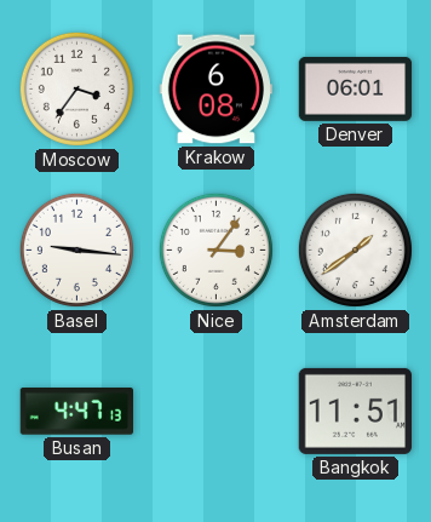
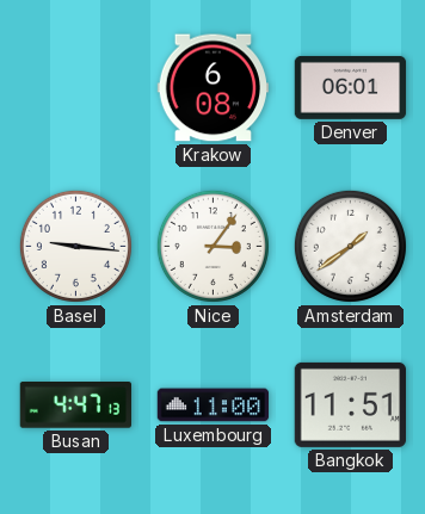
Moscow: 3:36 -> none
Luxembourg: none -> 11:00
